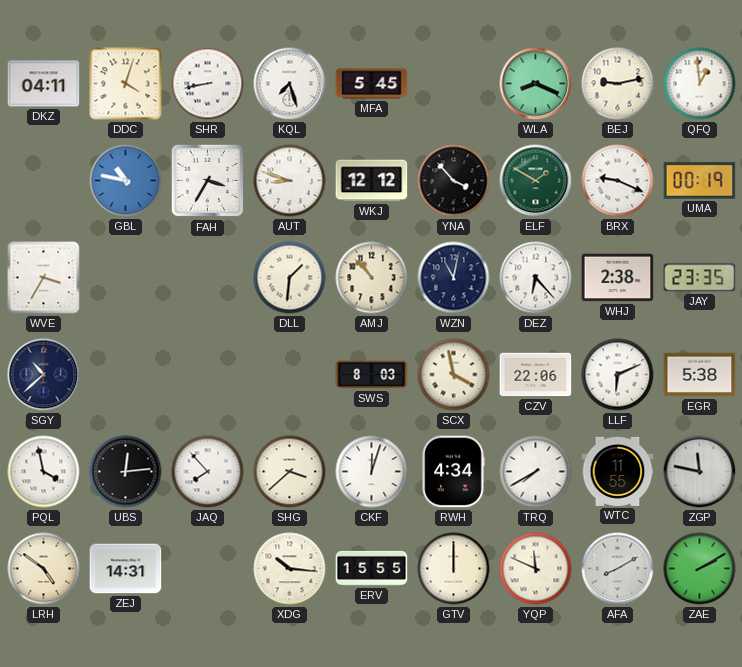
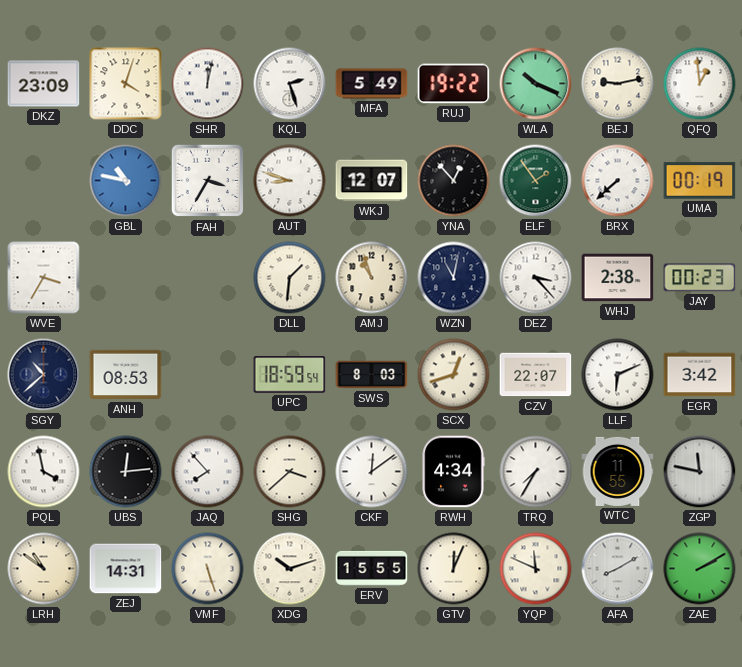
DKZ: 04:11 -> 23:09
SHR: 8:43 -> 12:02
KQL: 7:27 -> 2:27
MFA: 5:45 -> 5:49
RUJ: none -> 19:22
WLA: 8:19 -> 10:19
WKJ: 12:12 -> 12:07
YNA: 3:53 -> 12:53
ELF: 1:50 -> 1:54
BRX: 9:19 -> 7:38
AMJ: 10:53 -> 10:57
DEZ: 6:23 -> 3:23
JAY: 23:35 -> 00:23
ANH: none -> 08:53
UPC: none -> 18:59
SCX: 3:58 -> 12:42
CZV: 22:06 -> 22:07
EGR: 5:38 -> 3:42
CKF: 12:03 -> 12:09
TRQ: 7:40 -> 7:35
LRH: 4:51 -> 10:51
VMF: none -> 5:27
XDG: 10:16 -> 10:12
GTV: 12:00 -> 12:04
